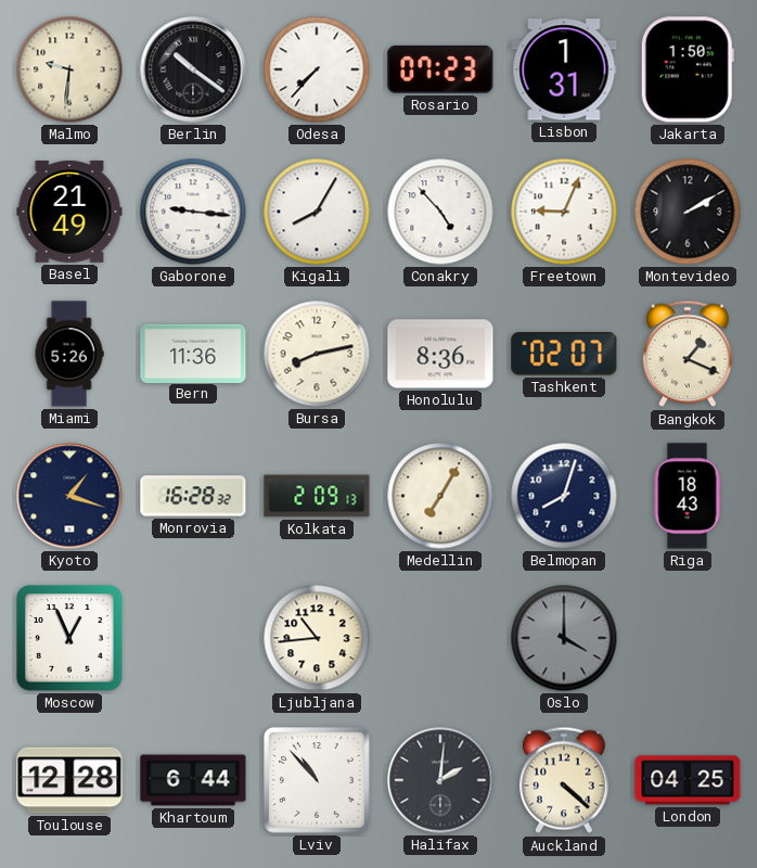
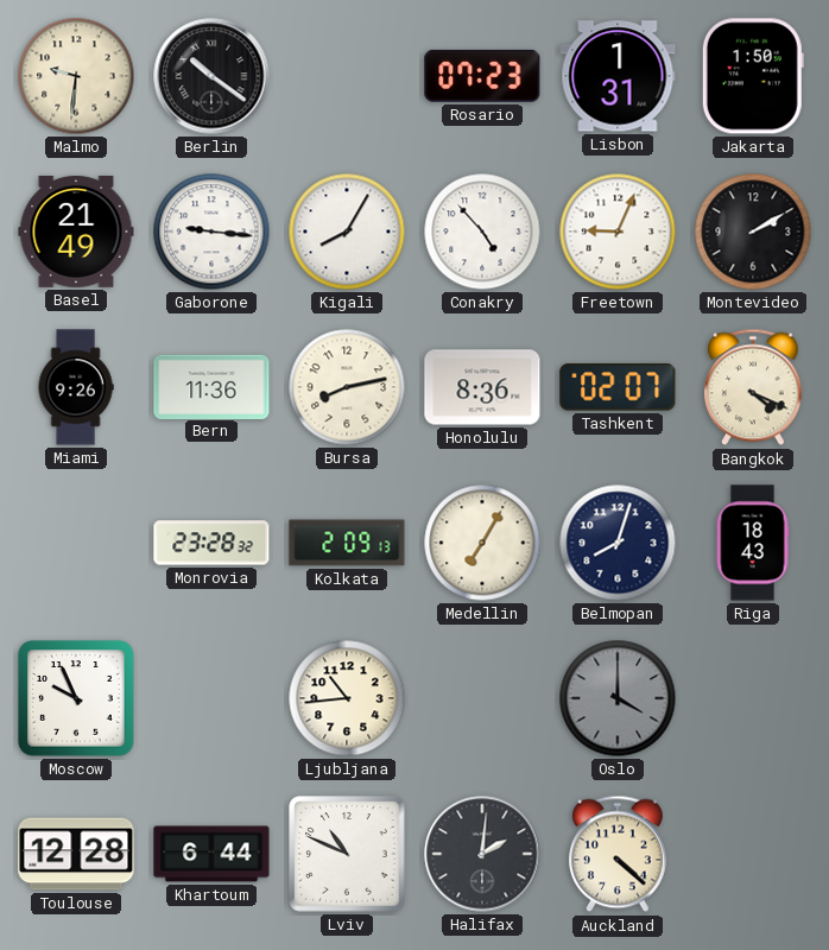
Odesa: 7:37 -> none
Miami: 5:26 -> 9:26
Bangkok: 1:19 -> 4:19
Kyoto: 1:18 -> none
Monrovia: 16:28 -> 23:28
Moscow: 12:56 -> 9:56
Lviv: 10:53 -> 10:49
London: 04:25 -> none
